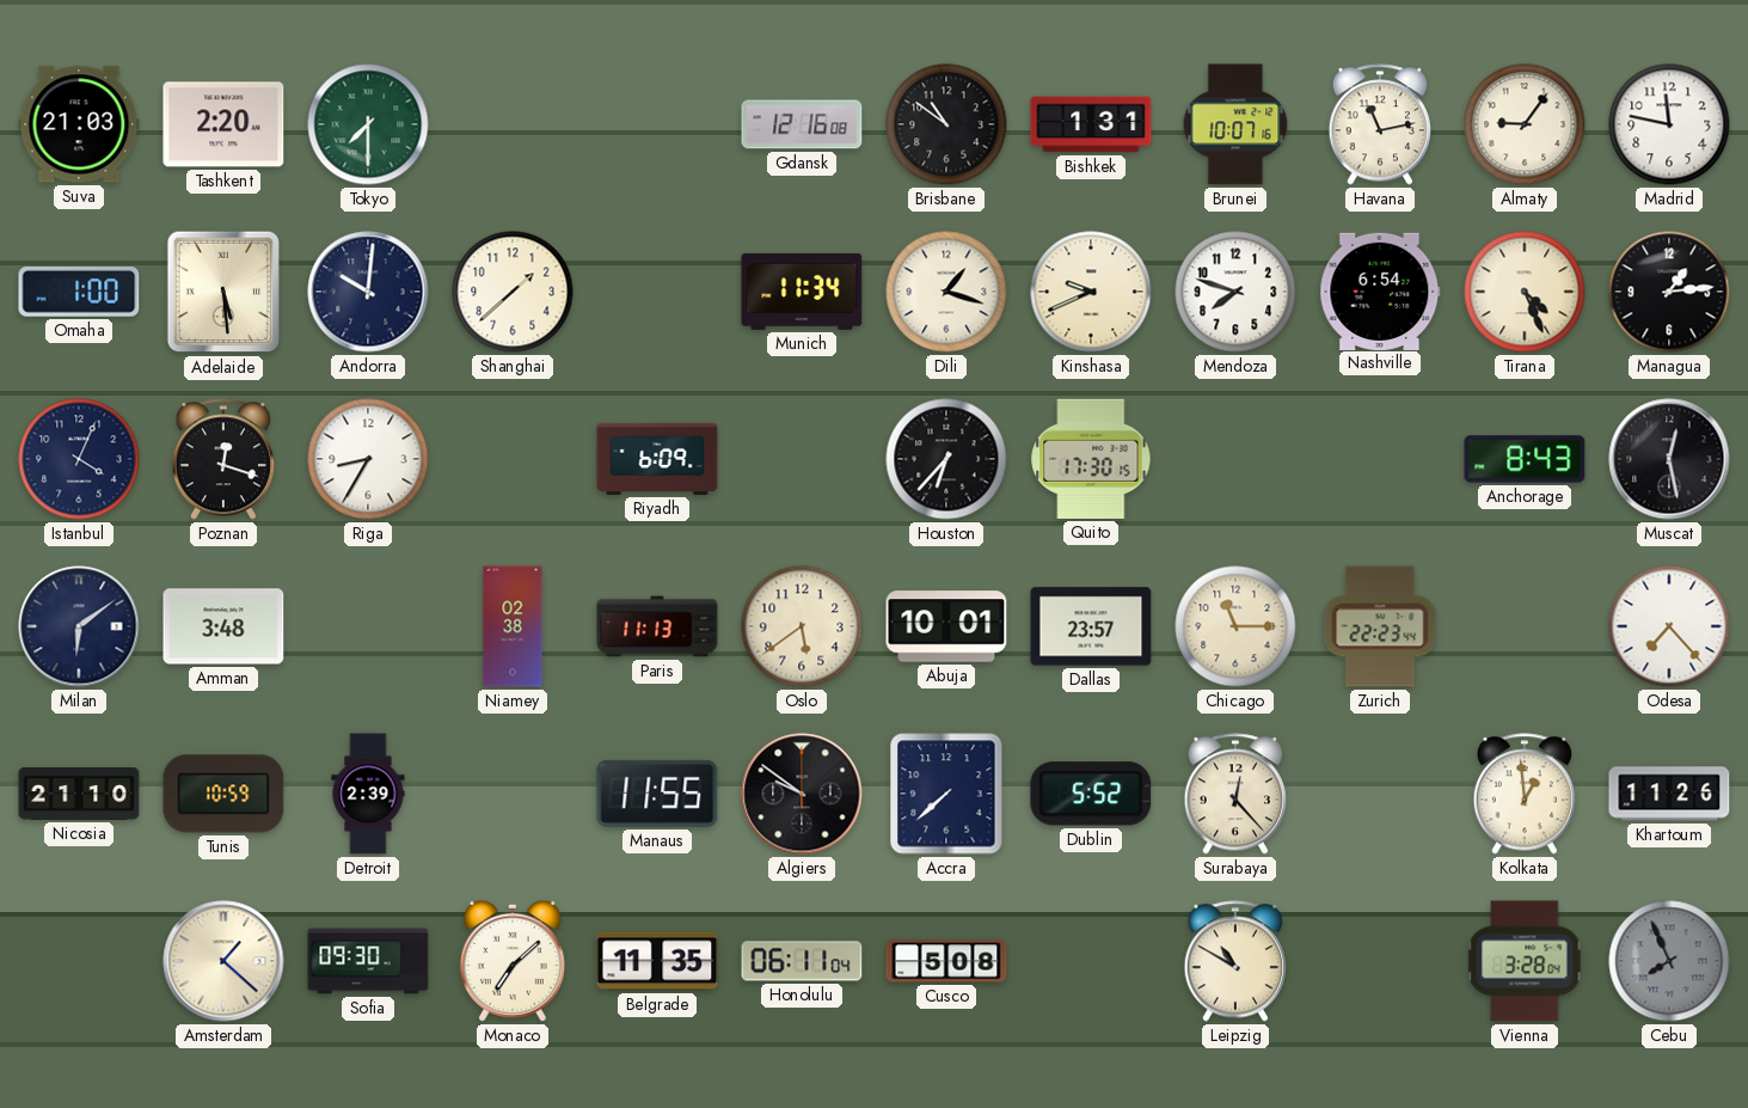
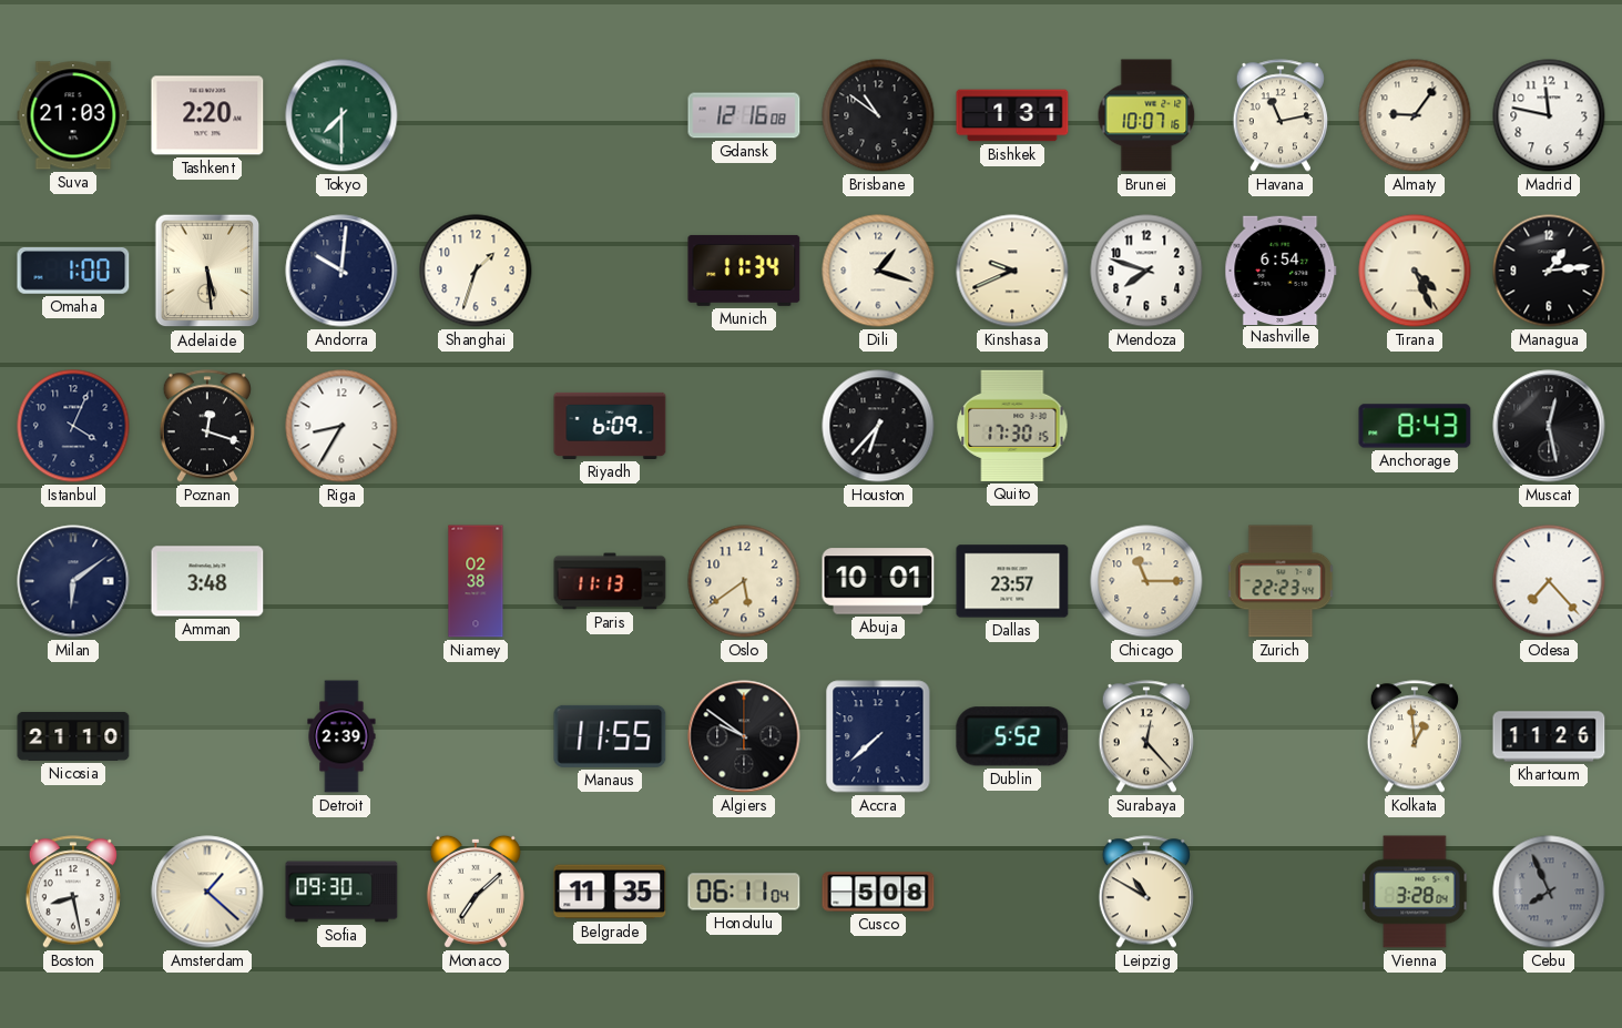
Shanghai: 1:38 -> 1:33
Tunis: 10:59 -> none
Boston: none -> 8:28
